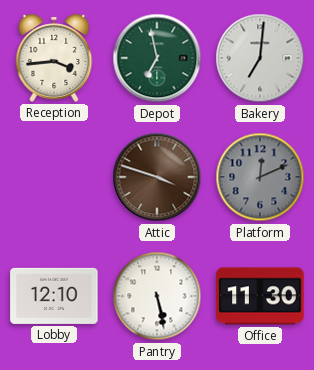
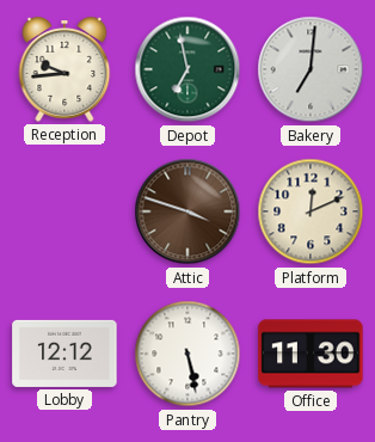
Reception: 3:44 -> 9:44
Platform dial: grey -> cream
Lobby: 12:10 -> 12:12
